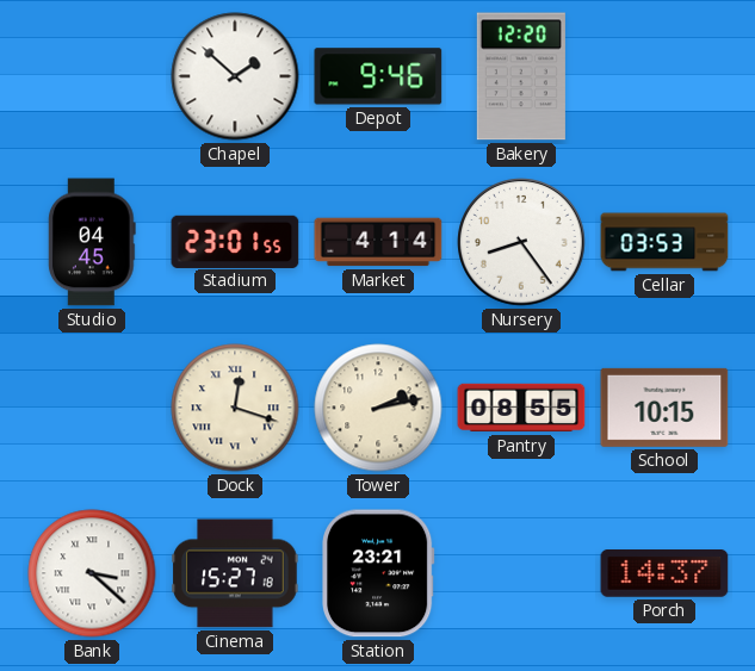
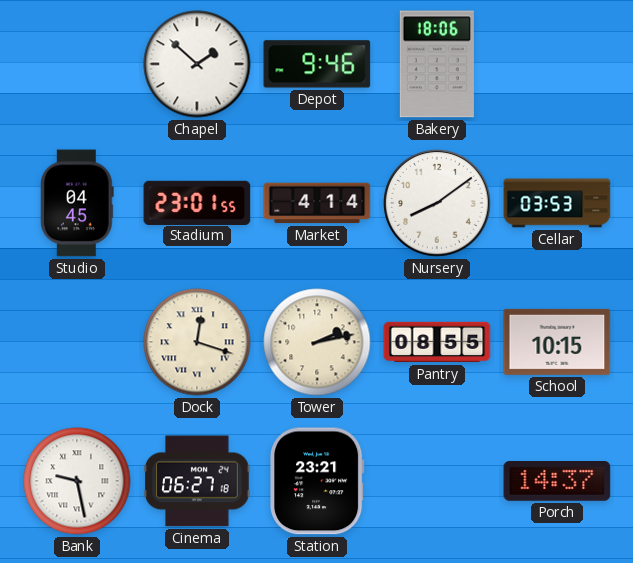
Bakery: 12:20 -> 18:06
Nursery: 8:24 -> 8:09
Bank: 3:22 -> 9:28
Cinema: 15:27 -> 06:27
